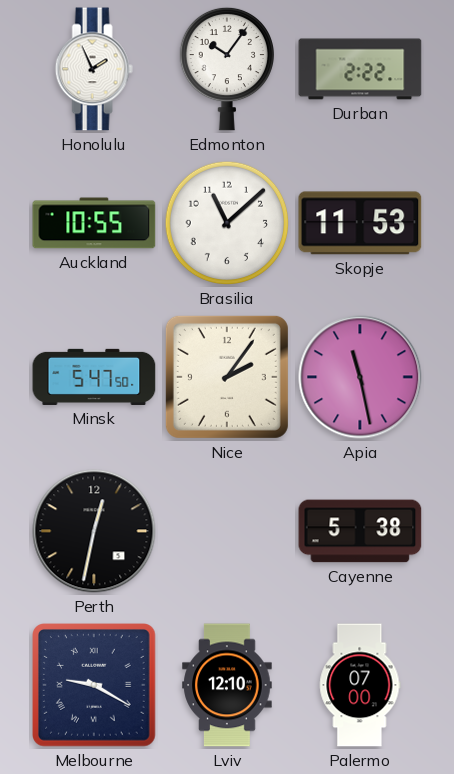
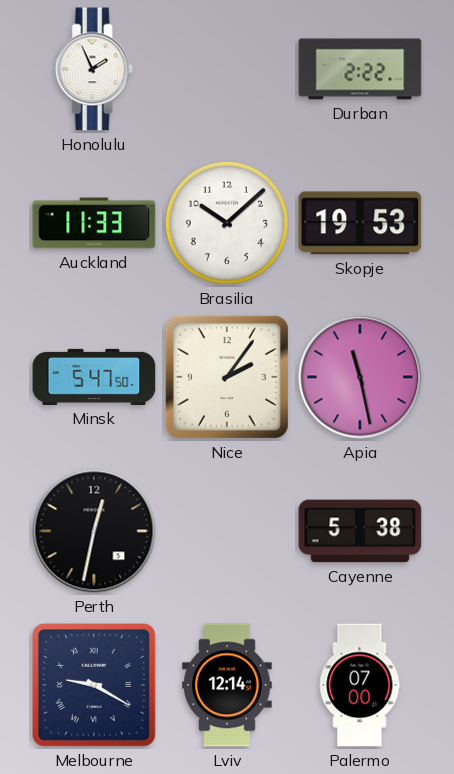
Edmonton: 10:06 -> none
Auckland: 10:55 -> 11:33
Brasilia: 11:08 -> 10:08
Skopje: 11:53 -> 19:53
Lviv: 12:10 -> 12:14
